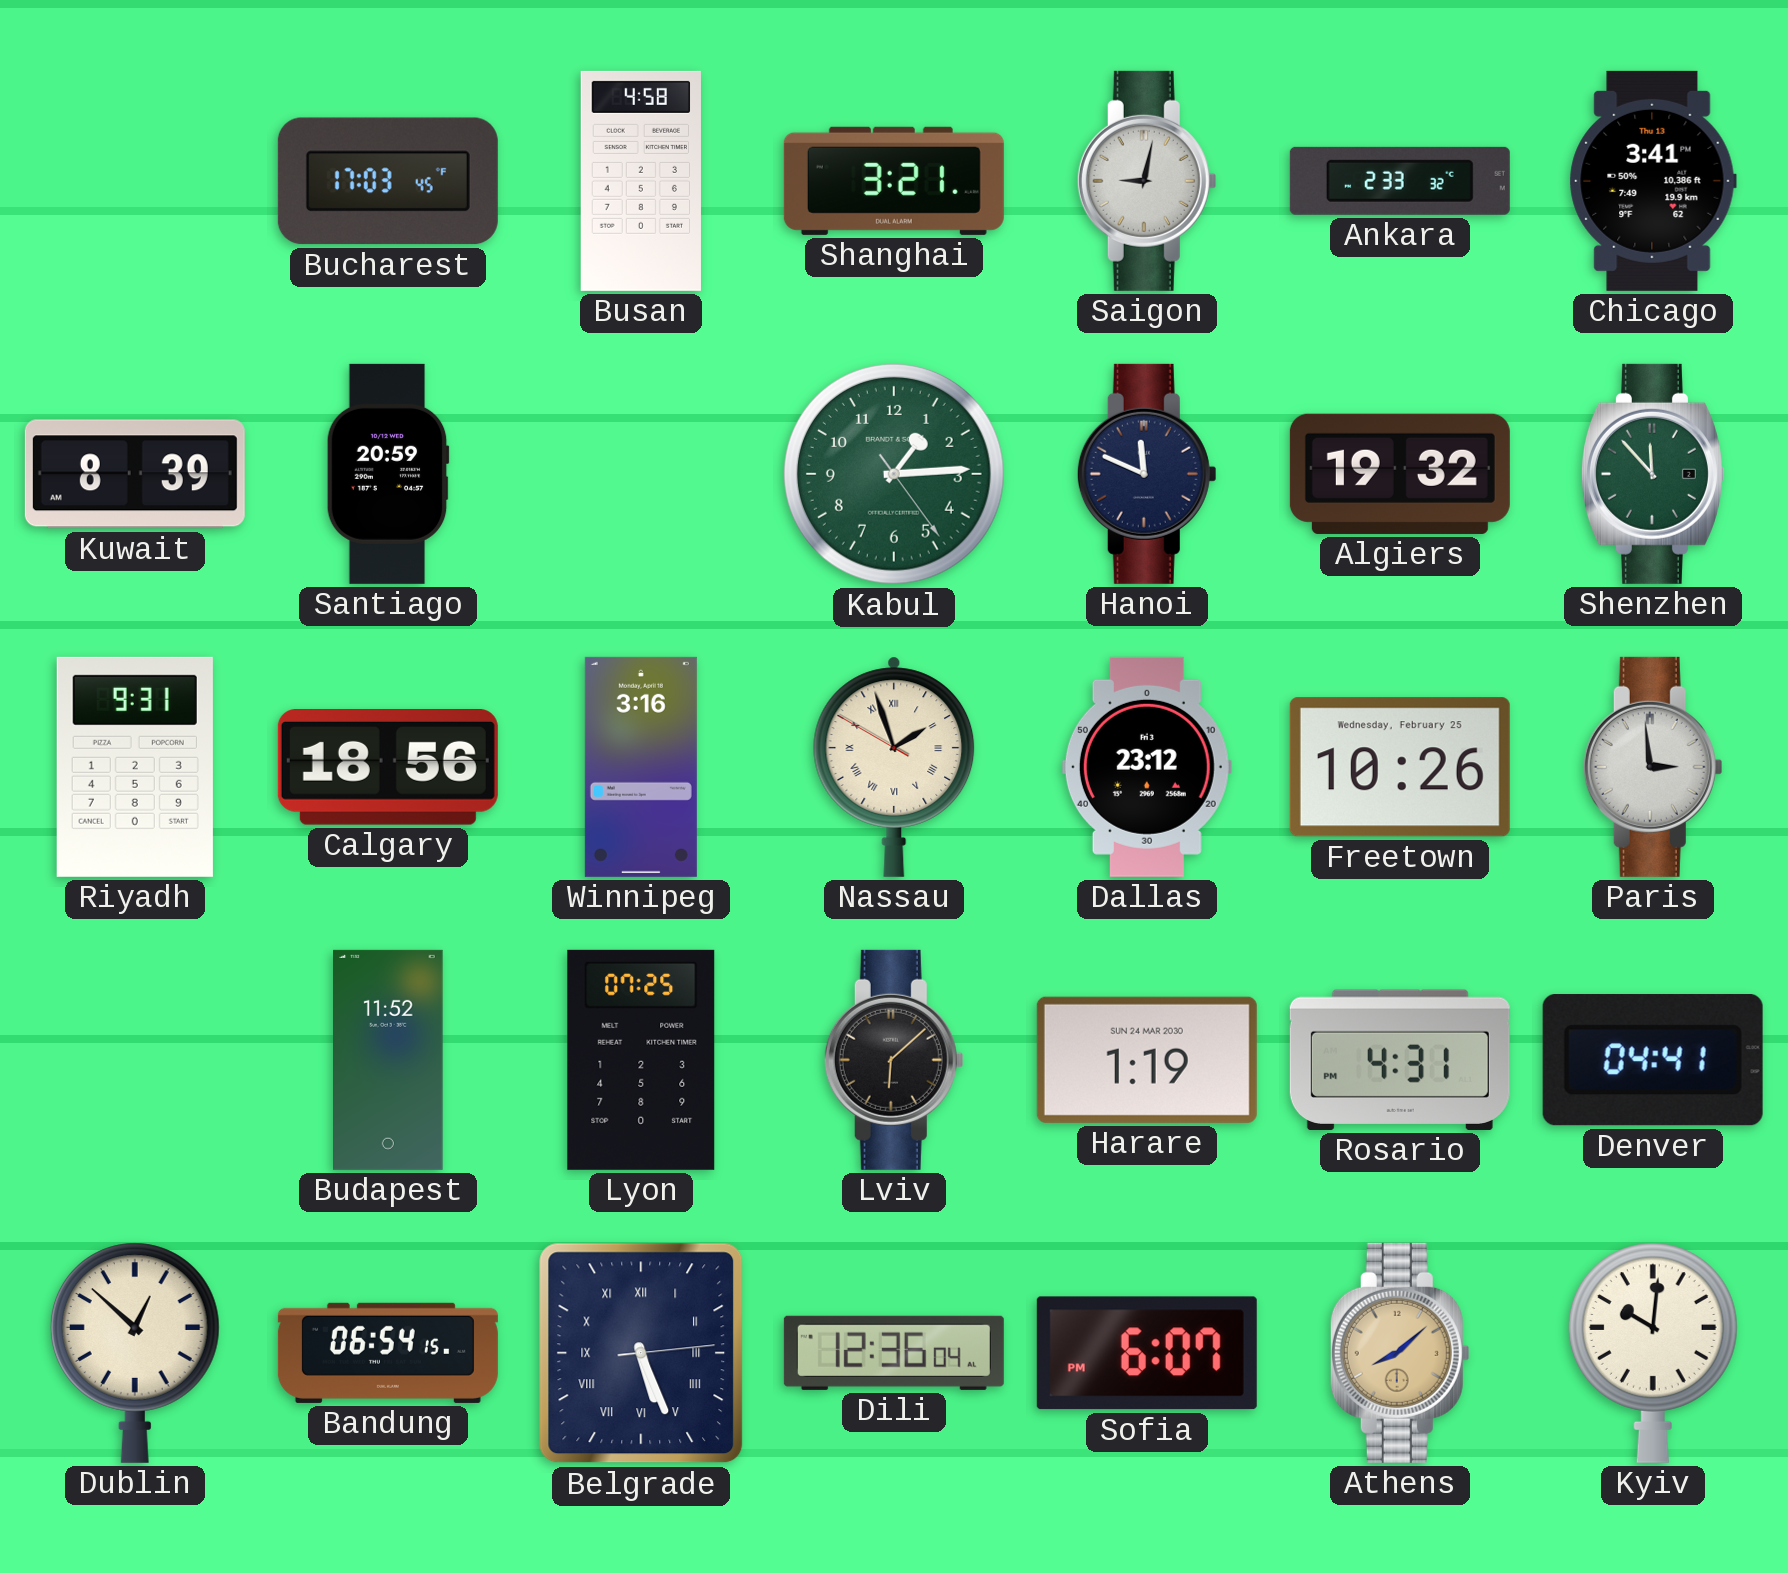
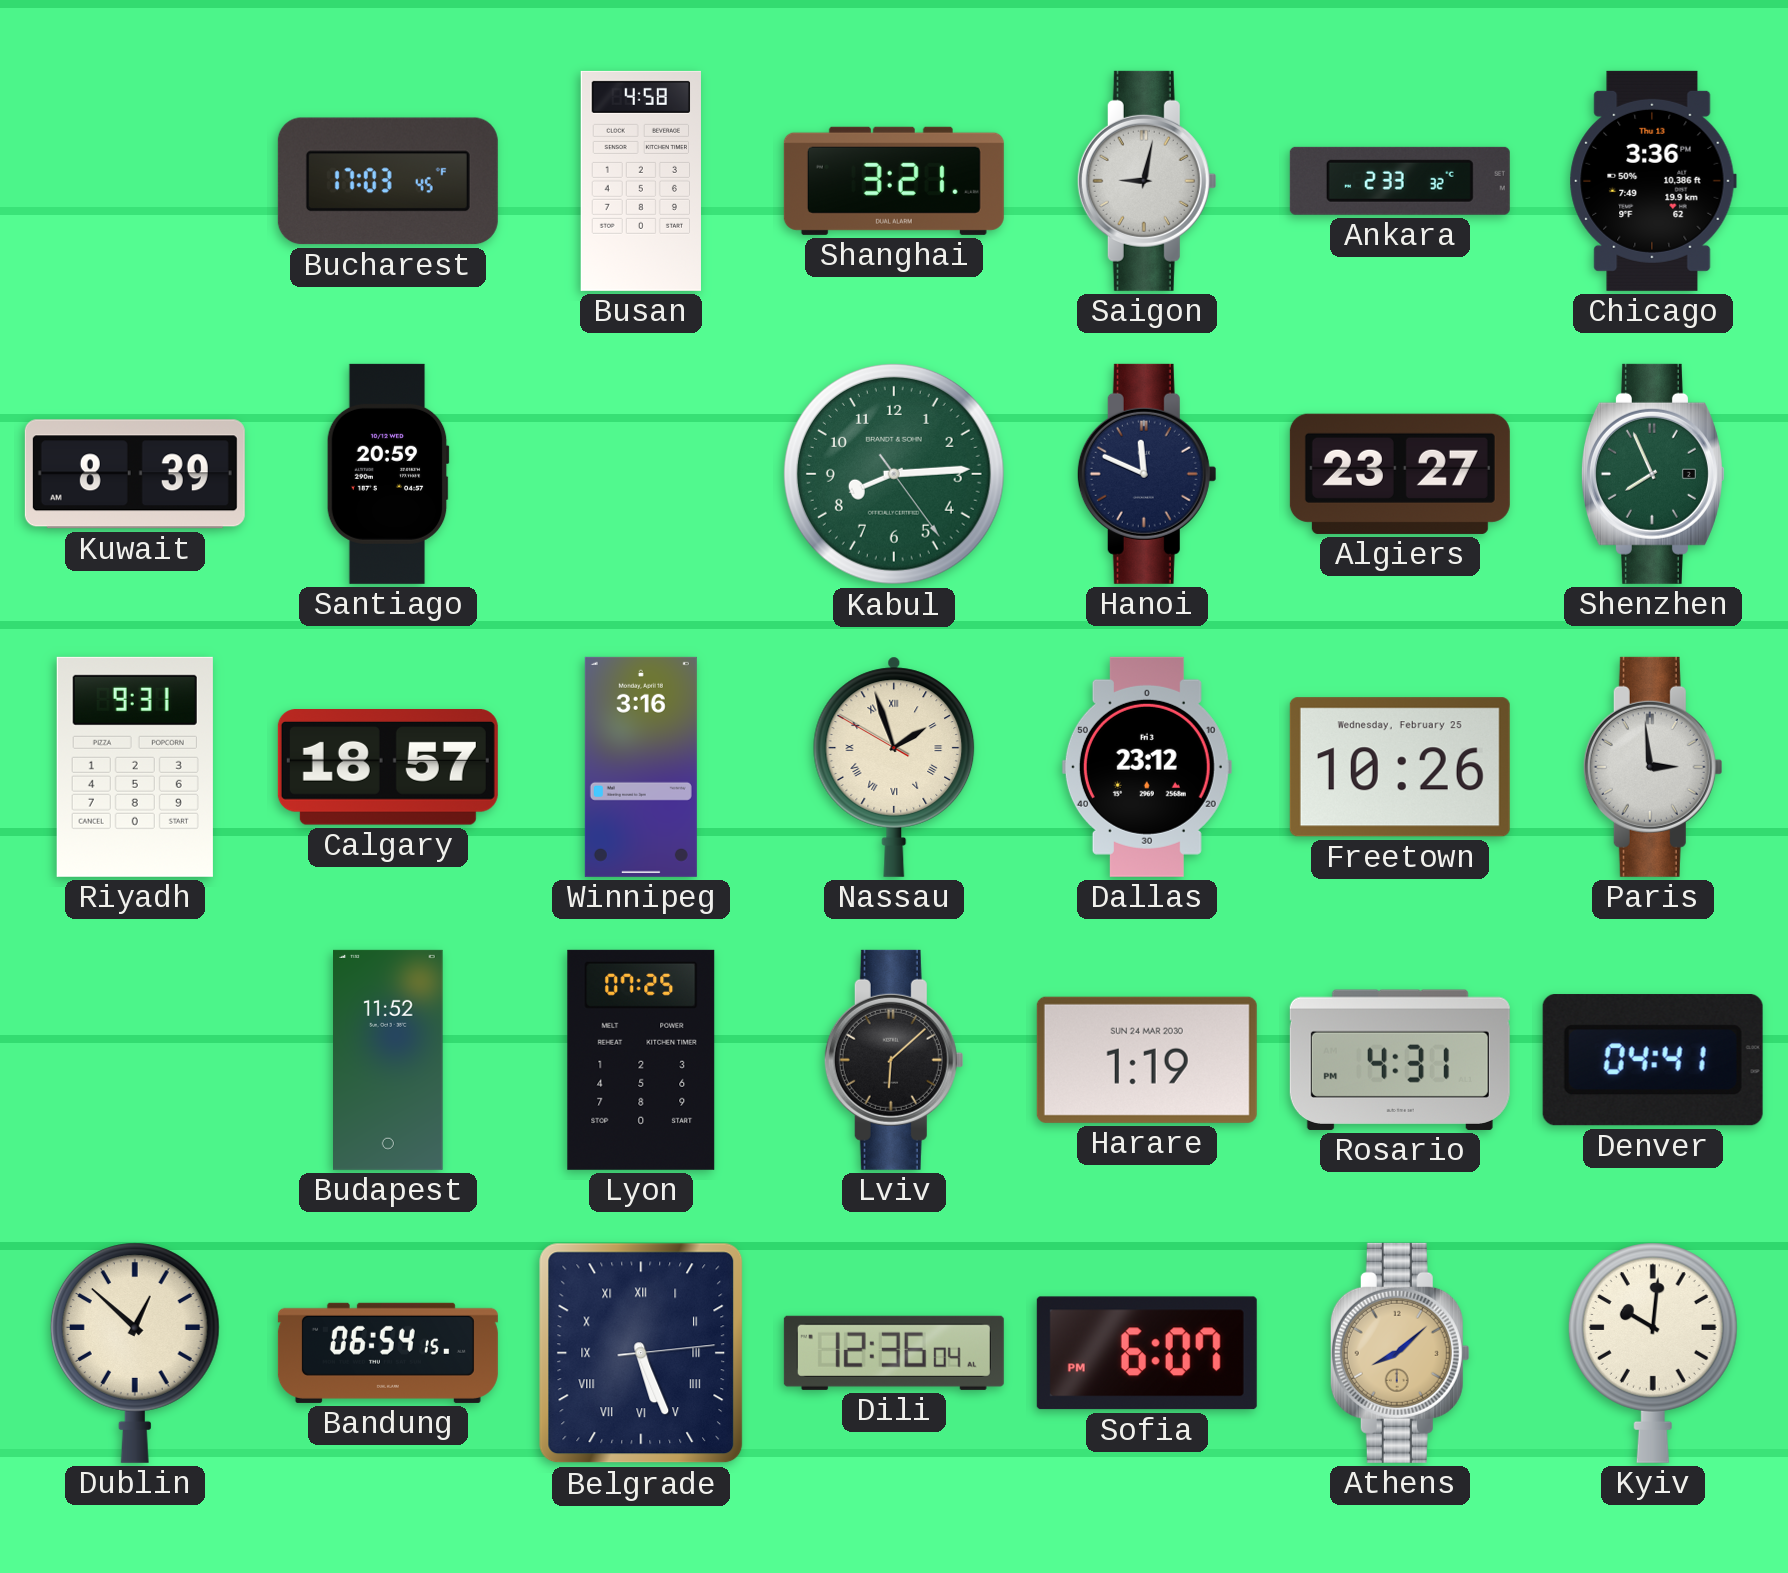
Chicago: 3:41 -> 3:36
Kabul: 1:14 -> 8:14
Algiers: 19:32 -> 23:27
Shenzhen: 11:53 -> 7:56
Calgary: 18:56 -> 18:57
